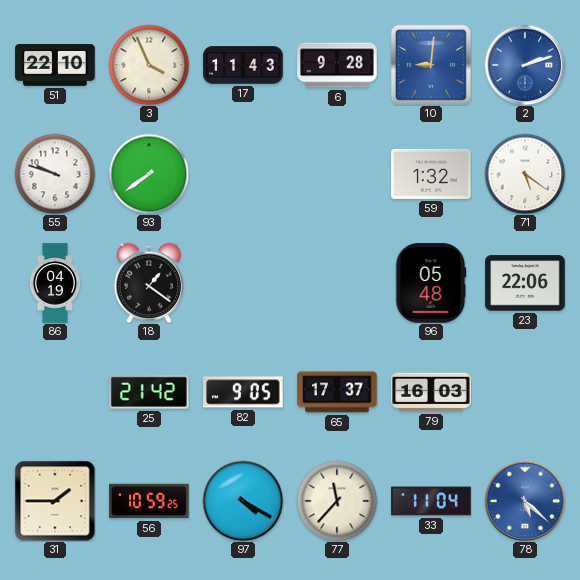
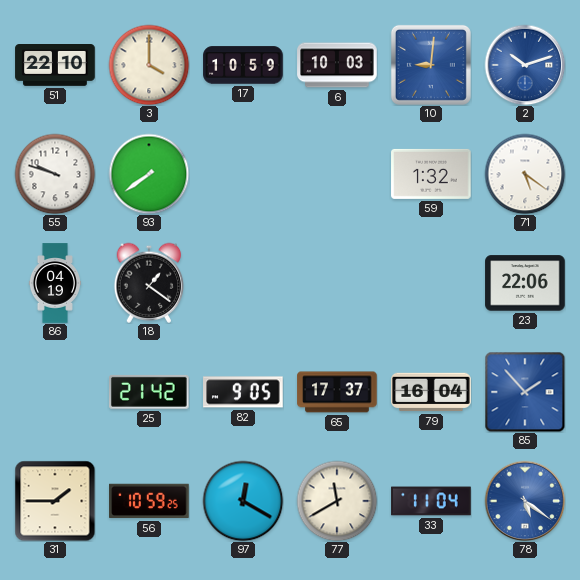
3: 3:56 -> 4:00
17: 11:43 -> 10:59
6: 9:28 -> 10:03
2: 2:12 -> 10:12
96: 05:48 -> none
79: 16:03 -> 16:04
85: none -> 1:53
97: 4:20 -> 12:20
77: 11:37 -> 11:40
78: 5:22 -> 5:21
